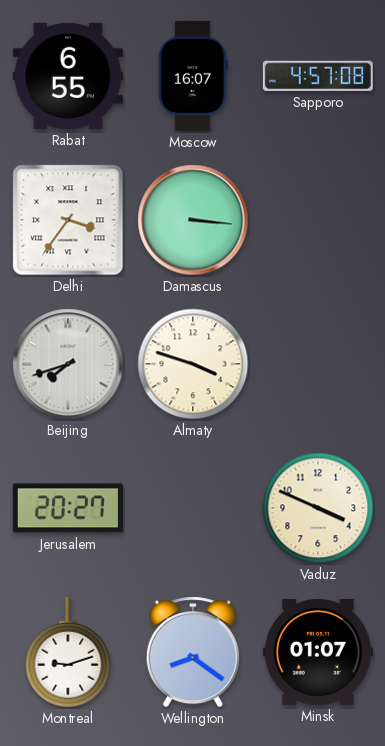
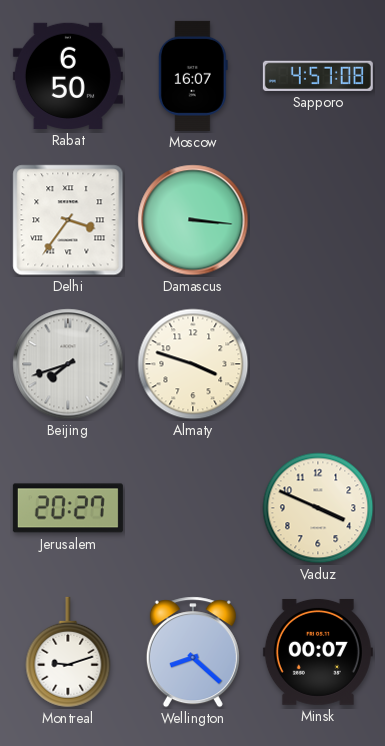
Rabat: 6:55 -> 6:50
Wellington: 8:21 -> 8:22
Minsk: 01:07 -> 00:07
